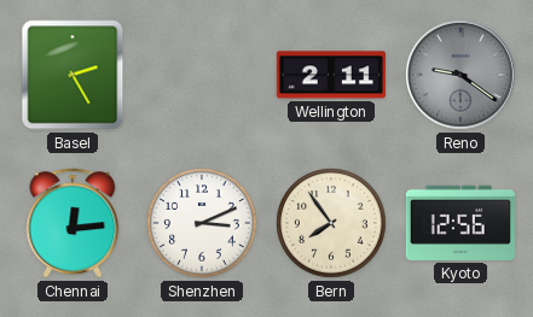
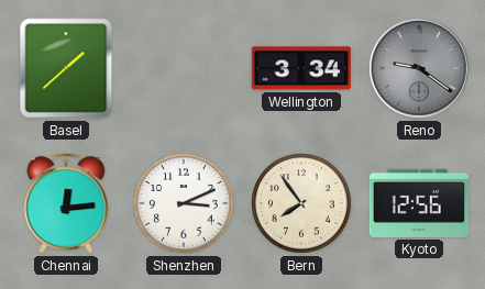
Basel: 2:25 -> 1:38
Wellington: 2:11 -> 3:34
